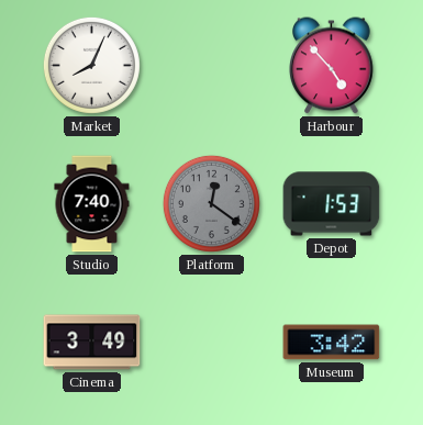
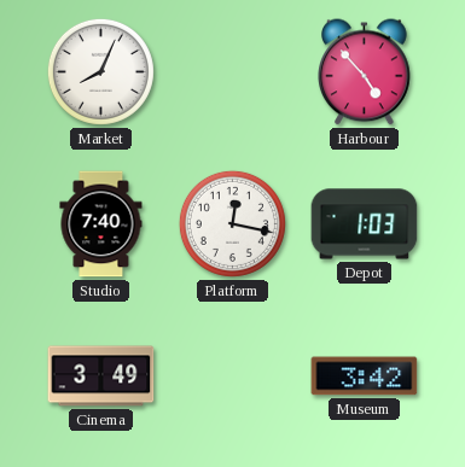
Platform: 12:21 -> 12:17
Platform dial: grey -> white
Depot: 1:53 -> 1:03
